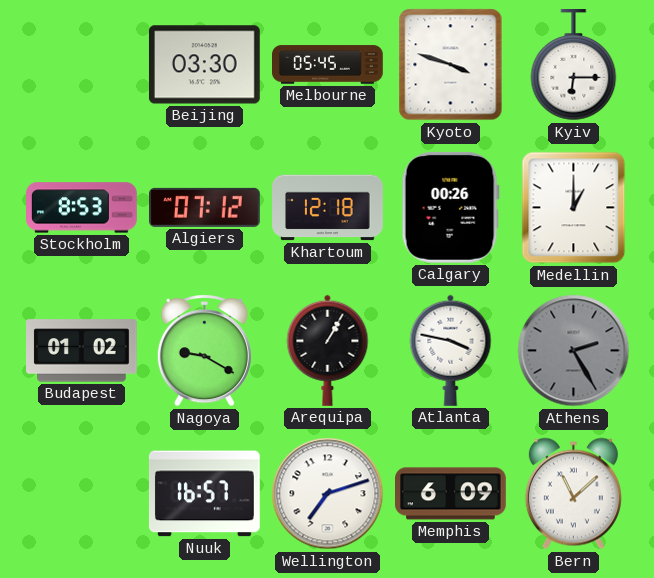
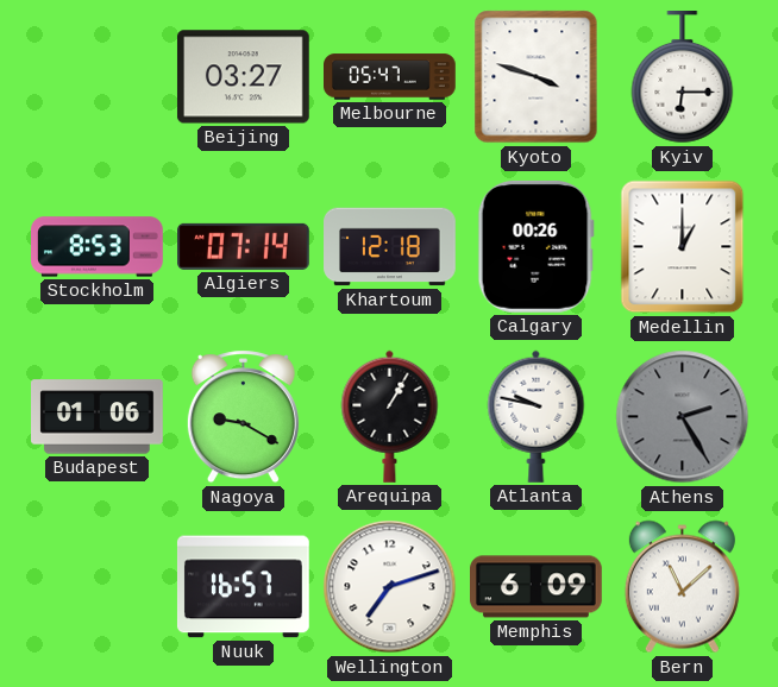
Beijing: 03:30 -> 03:27
Melbourne: 05:45 -> 05:47
Algiers: 07:12 -> 07:14
Budapest: 01:02 -> 01:06
Atlanta: 3:47 -> 9:47
